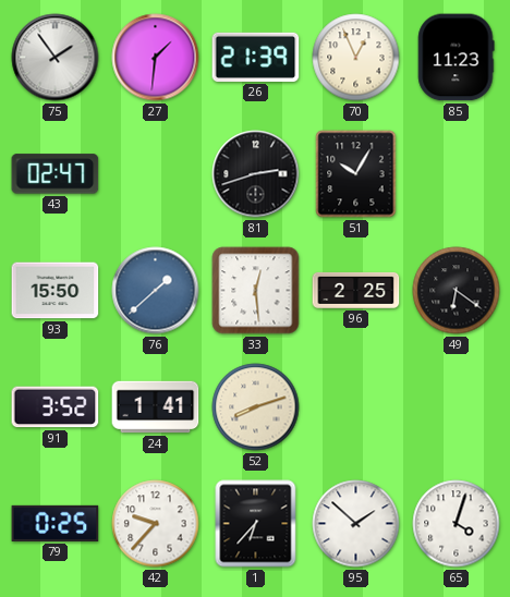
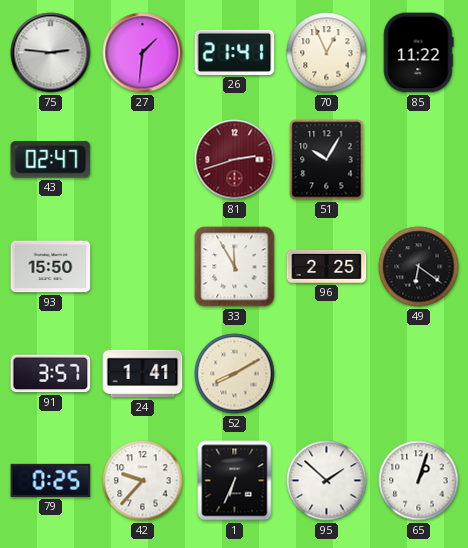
75: 1:54 -> 2:46
26: 21:39 -> 21:41
85: 11:23 -> 11:22
81 dial: black -> burgundy
76: 1:38 -> none
33: 12:29 -> 11:55
91: 3:52 -> 3:57
52: 8:12 -> 8:10
1: 6:37 -> 6:34
65: 4:03 -> 1:03
